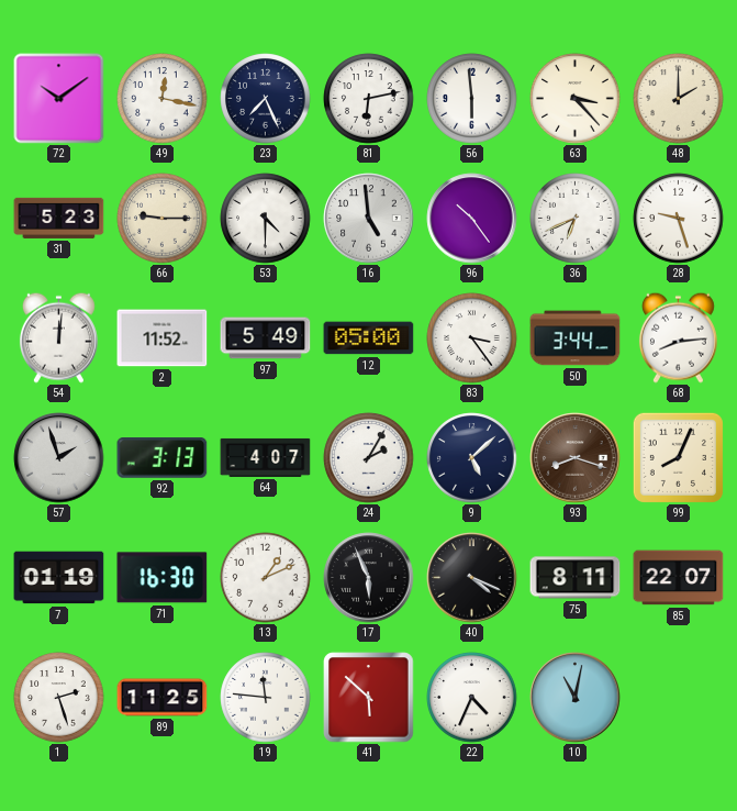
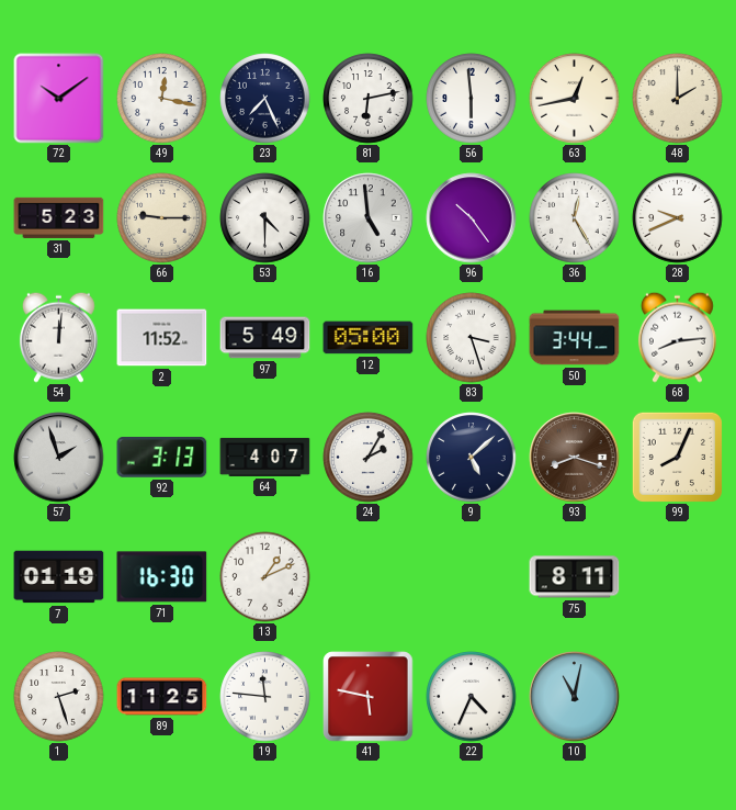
63: 3:23 -> 12:43
36: 6:41 -> 12:25
28: 9:27 -> 9:41
83: 3:24 -> 3:27
17: 5:56 -> none
40: 4:19 -> none
85: 22:07 -> none
41: 5:52 -> 5:47
